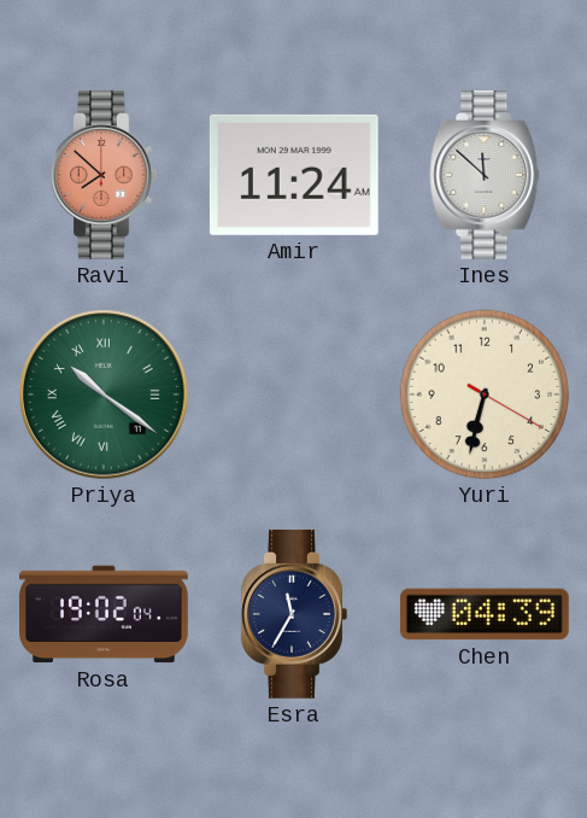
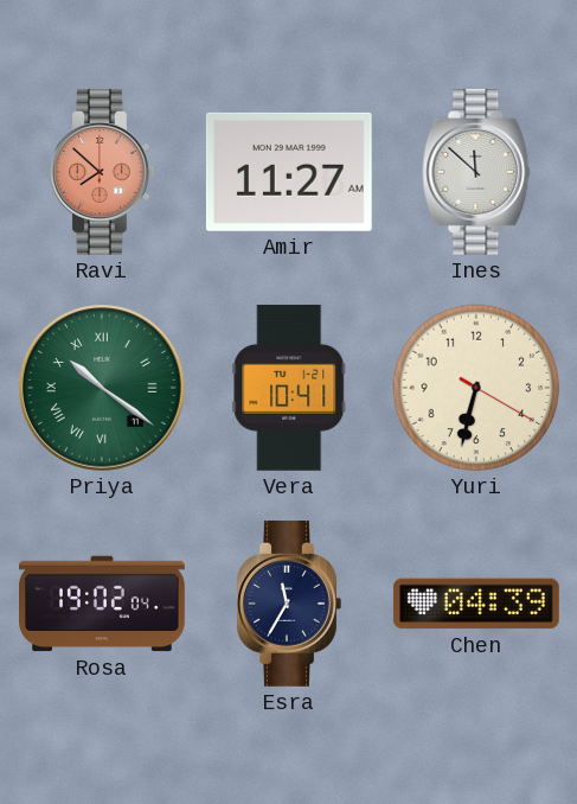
Amir: 11:24 -> 11:27
Vera: none -> 10:41
